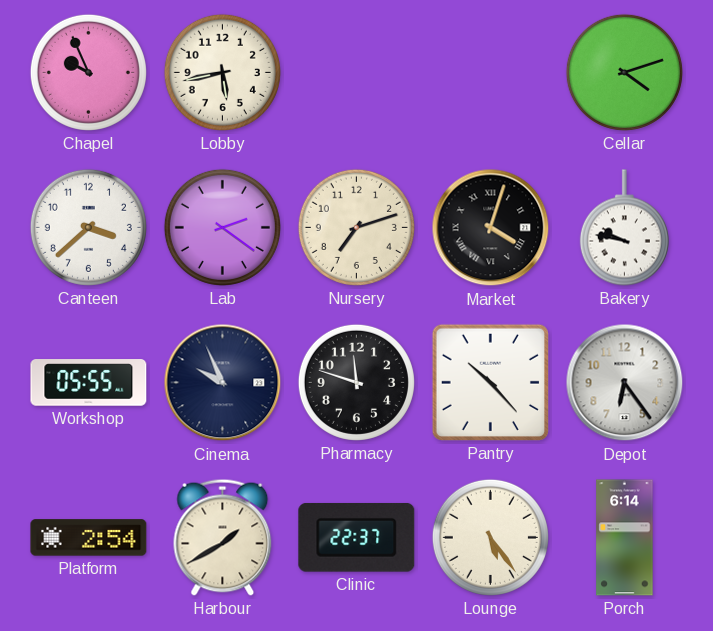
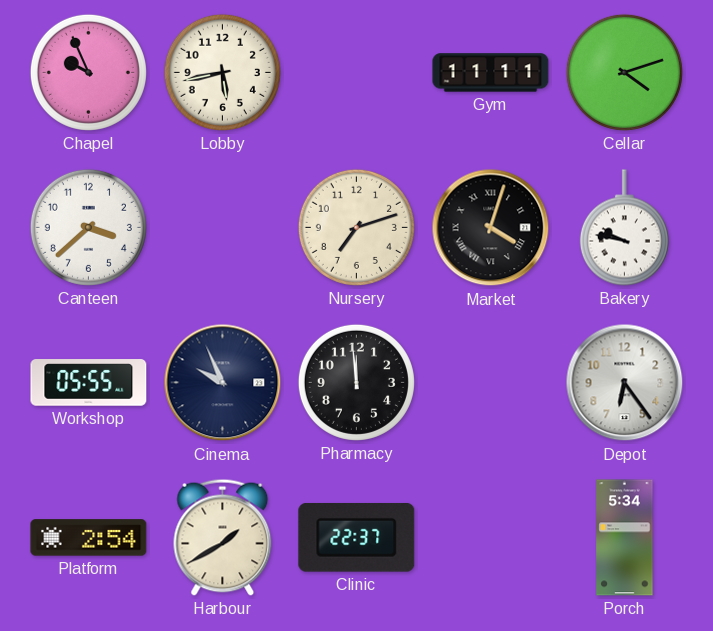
Gym: none -> 11:11
Lab: 2:21 -> none
Pharmacy: 11:48 -> 11:59
Pantry: 10:23 -> none
Lounge: 5:24 -> none
Porch: 6:14 -> 5:34
